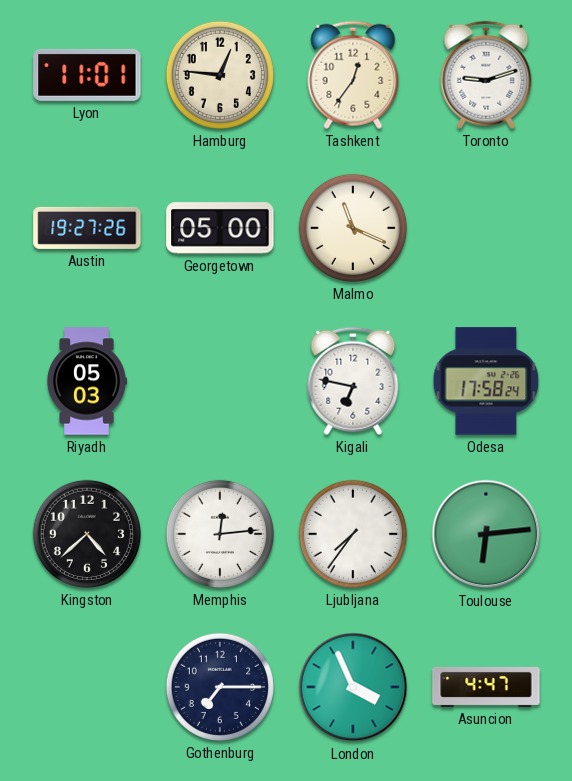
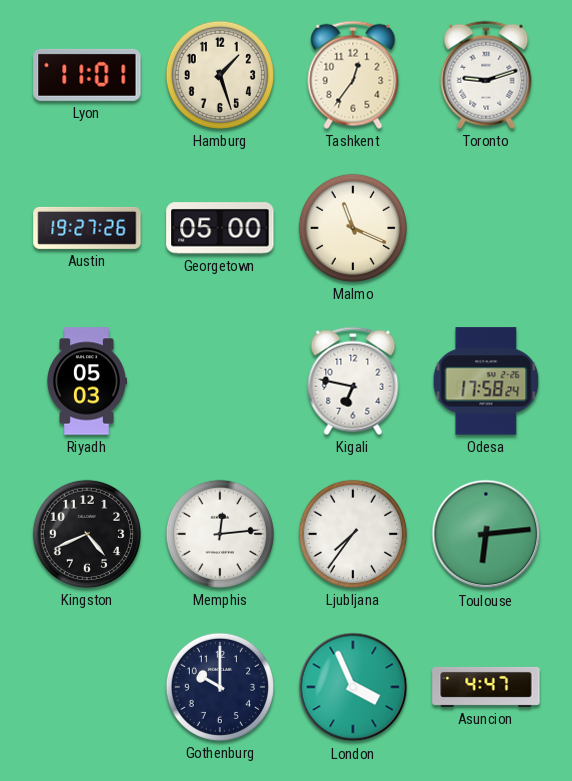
Hamburg: 12:46 -> 1:27
Kingston: 4:38 -> 4:41
Gothenburg: 7:15 -> 10:00
